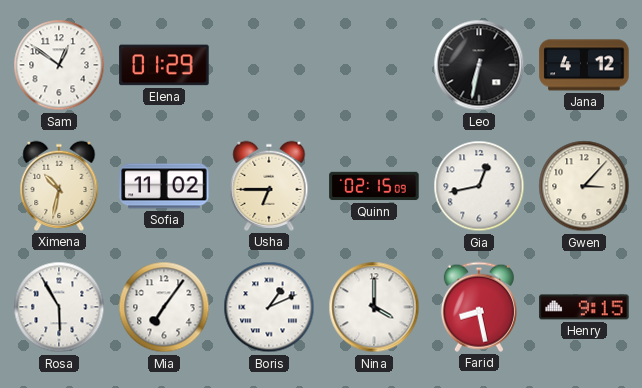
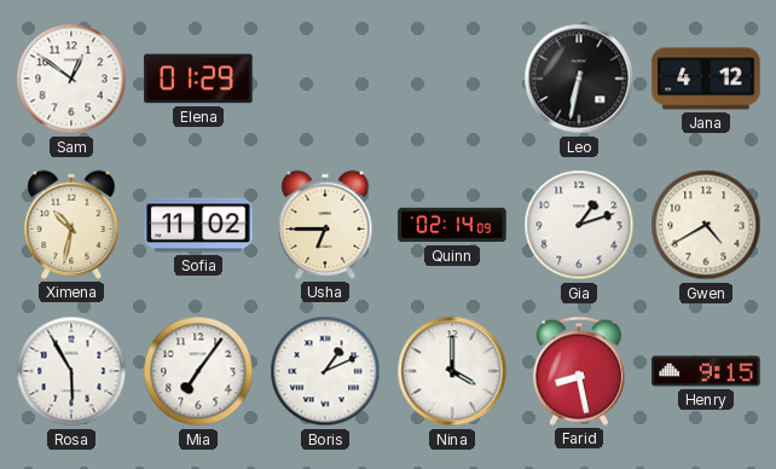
Quinn: 02:15 -> 02:14
Gia: 12:43 -> 1:12
Gwen: 3:07 -> 4:40
